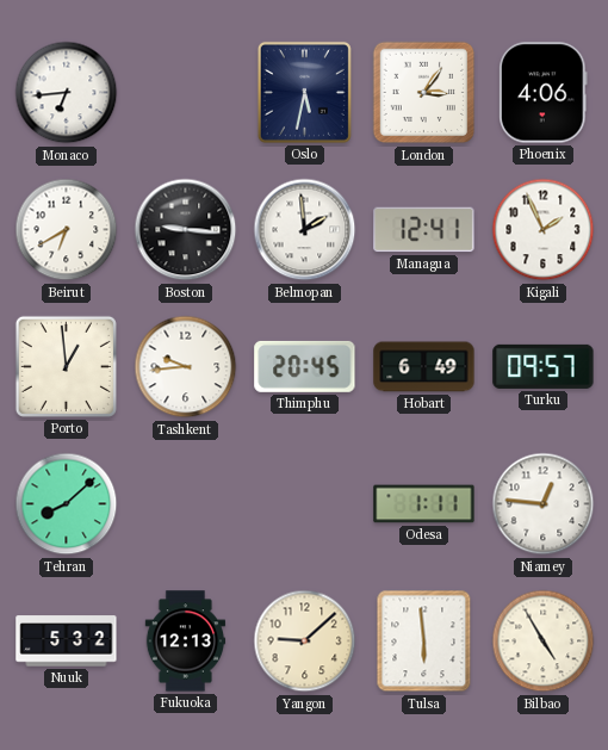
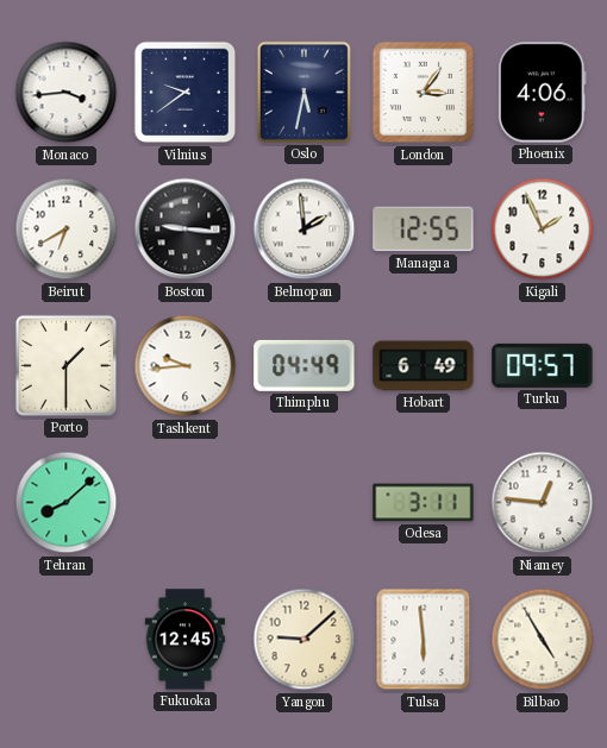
Monaco: 6:44 -> 3:44
Vilnius: none -> 9:39
Managua: 12:41 -> 12:55
Porto: 12:59 -> 1:30
Thimphu: 20:45 -> 04:49
Odesa: 1:11 -> 3:11
Nuuk: 5:32 -> none
Fukuoka: 12:13 -> 12:45
